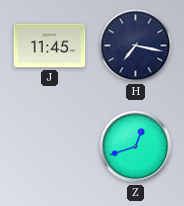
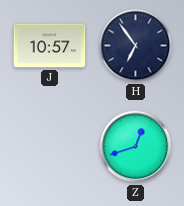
J: 11:45 -> 10:57
H: 7:17 -> 6:54
